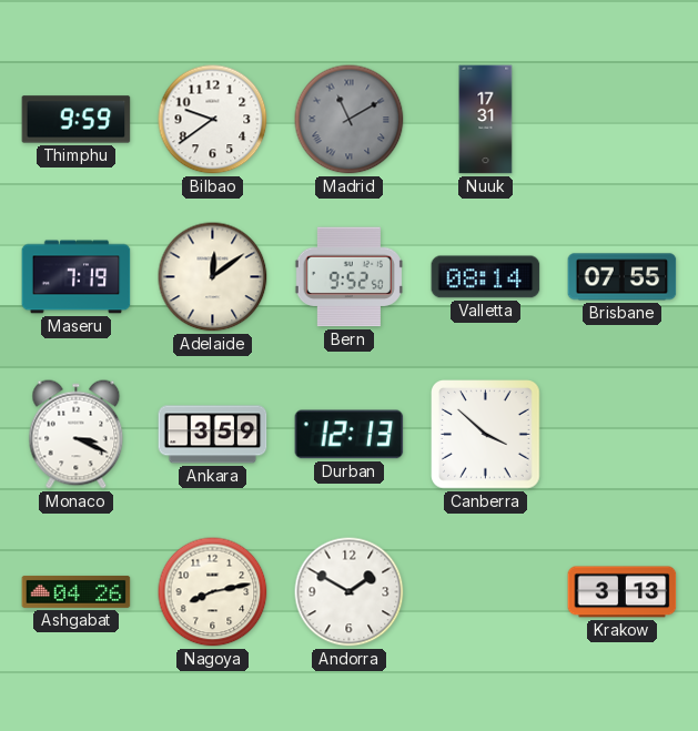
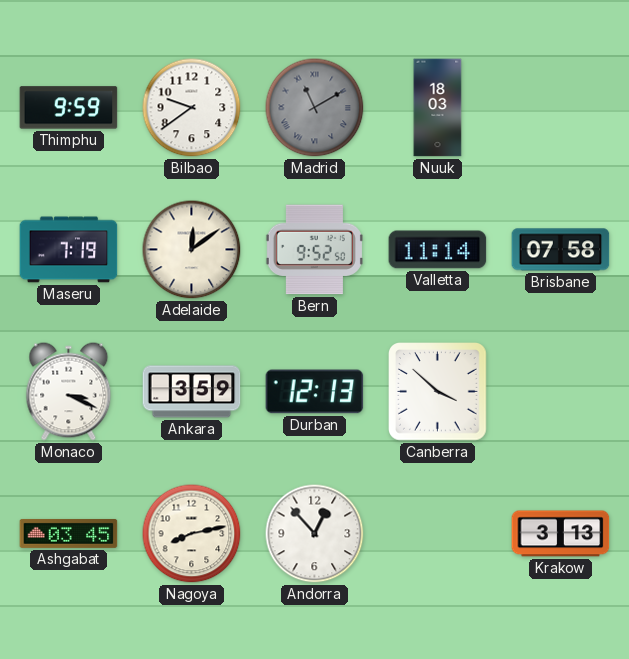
Nuuk: 17:31 -> 18:03
Valletta: 08:14 -> 11:14
Brisbane: 07:55 -> 07:58
Ashgabat: 04:26 -> 03:45
Andorra: 1:50 -> 12:53
